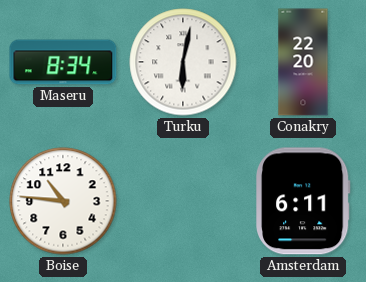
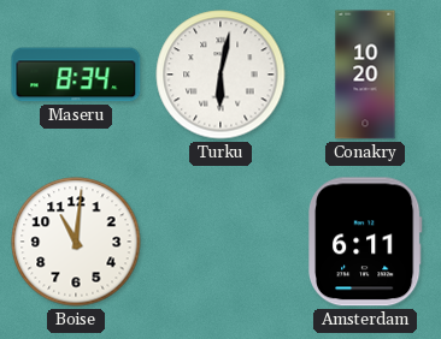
Conakry: 22:20 -> 10:20
Boise: 10:46 -> 11:01
